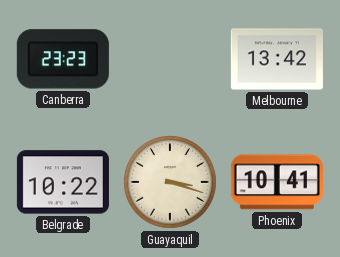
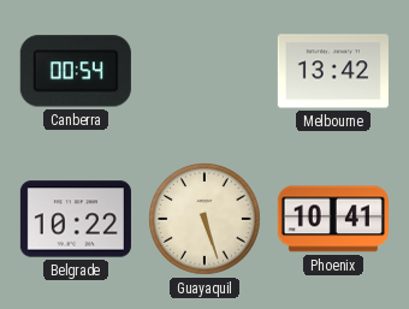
Canberra: 23:23 -> 00:54
Guayaquil: 3:18 -> 5:27
